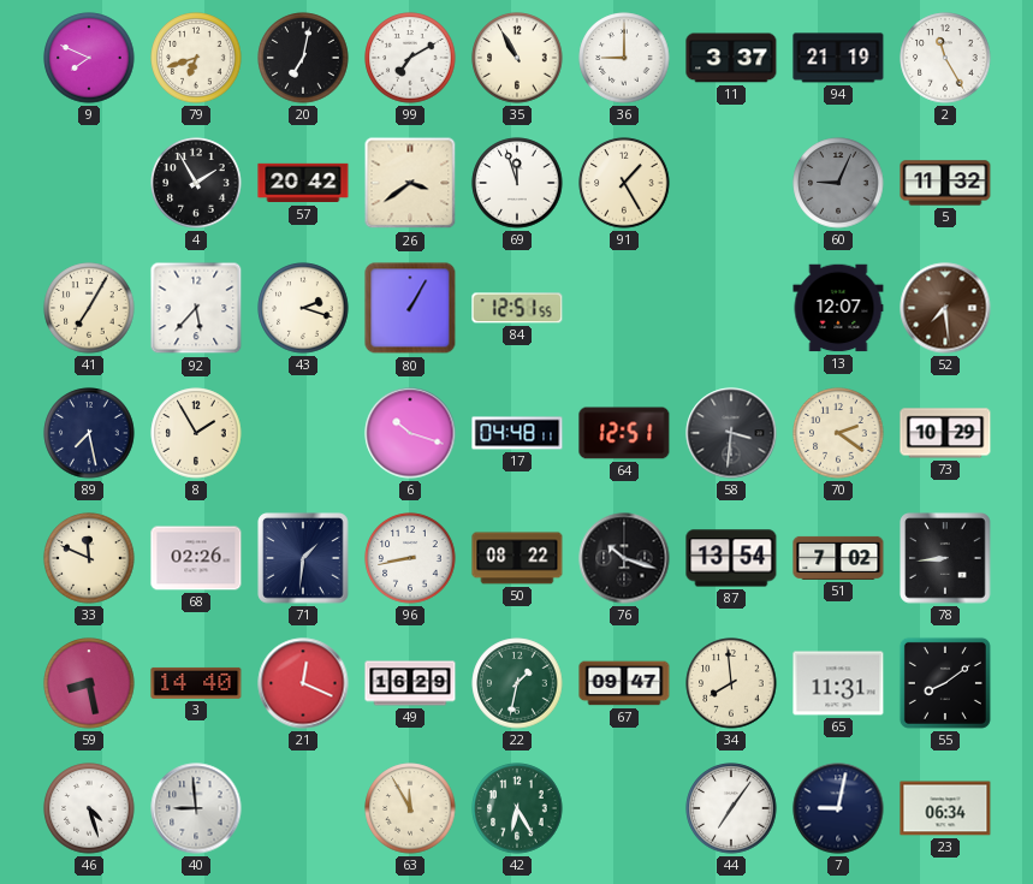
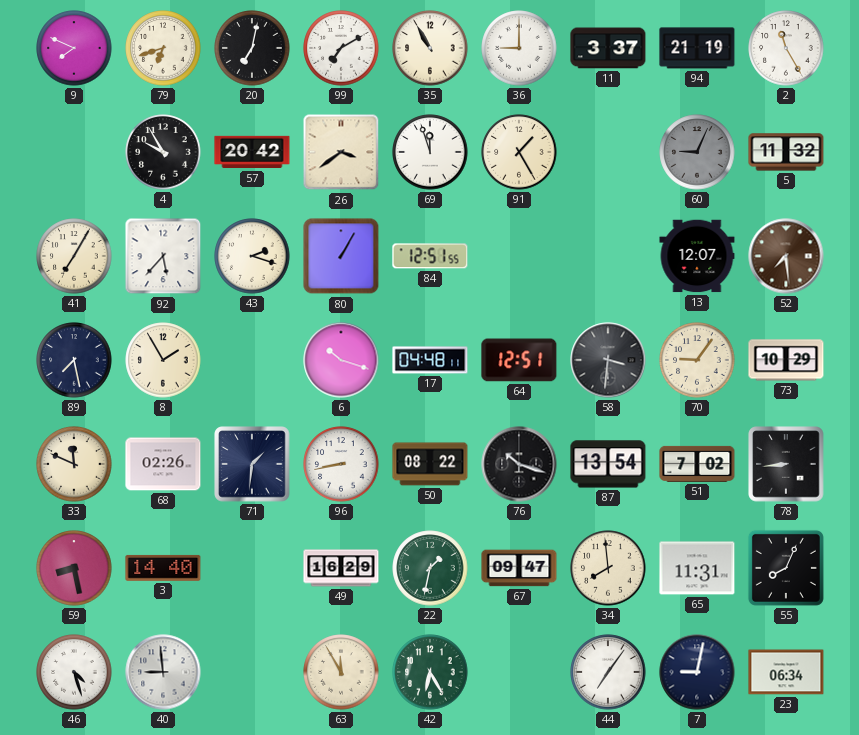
4: 1:55 -> 9:55
70: 2:21 -> 9:06
21: 12:19 -> none
55: 8:09 -> 8:04
